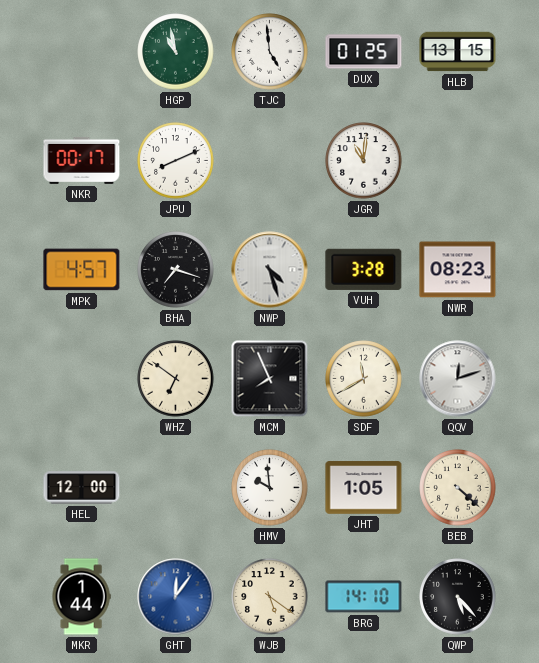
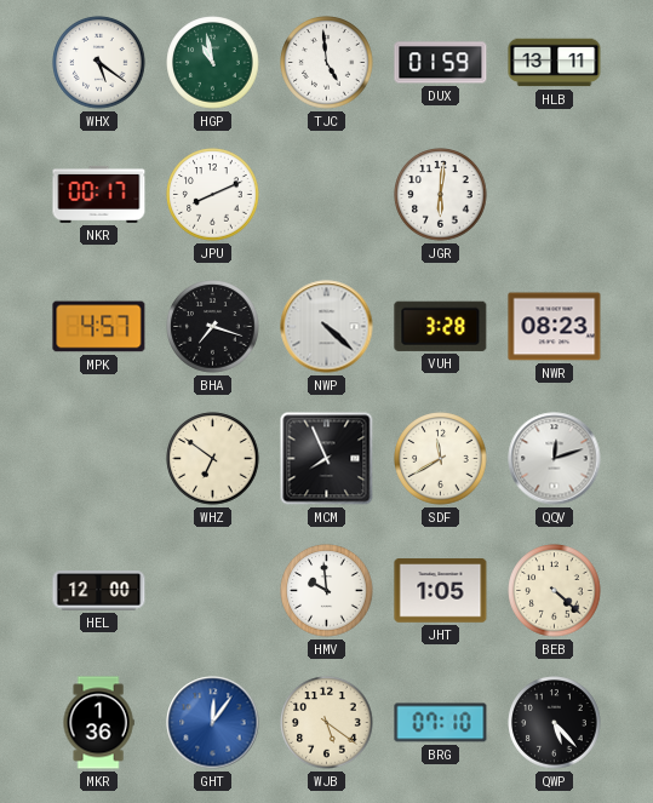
WHX: none -> 5:21
DUX: 01:25 -> 01:59
HLB: 13:15 -> 13:11
JGR: 11:01 -> 6:01
NWP: 4:27 -> 4:22
MKR: 1:44 -> 1:36
BRG: 14:10 -> 07:10
